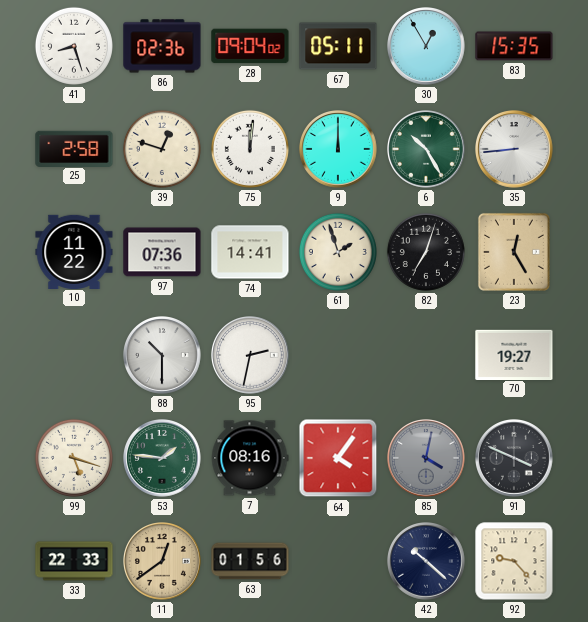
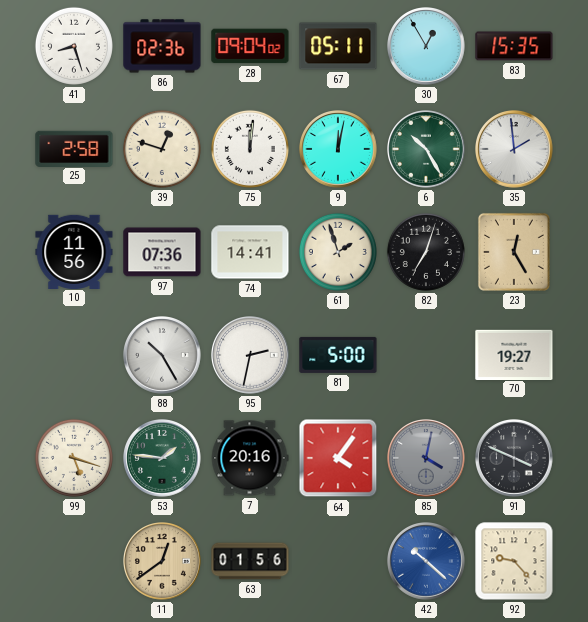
9: 12:00 -> 12:02
35: 8:44 -> 1:59
10: 11:22 -> 11:56
88: 10:30 -> 10:25
81: none -> 5:00
7: 08:16 -> 20:16
33: 22:33 -> none
42 dial: navy -> blue
